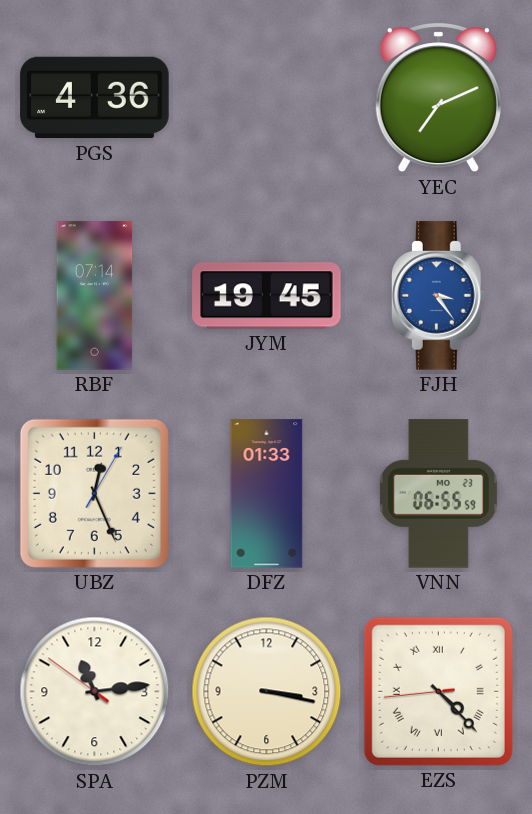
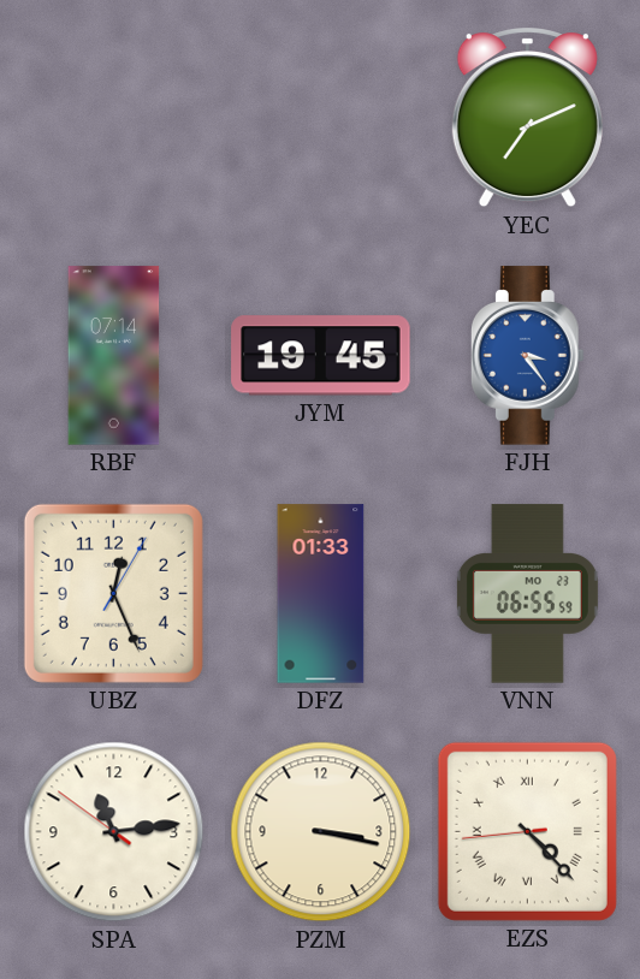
PGS: 4:36 -> none
